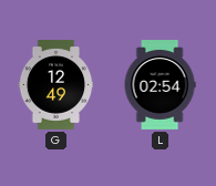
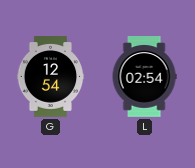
G: 12:49 -> 12:54
